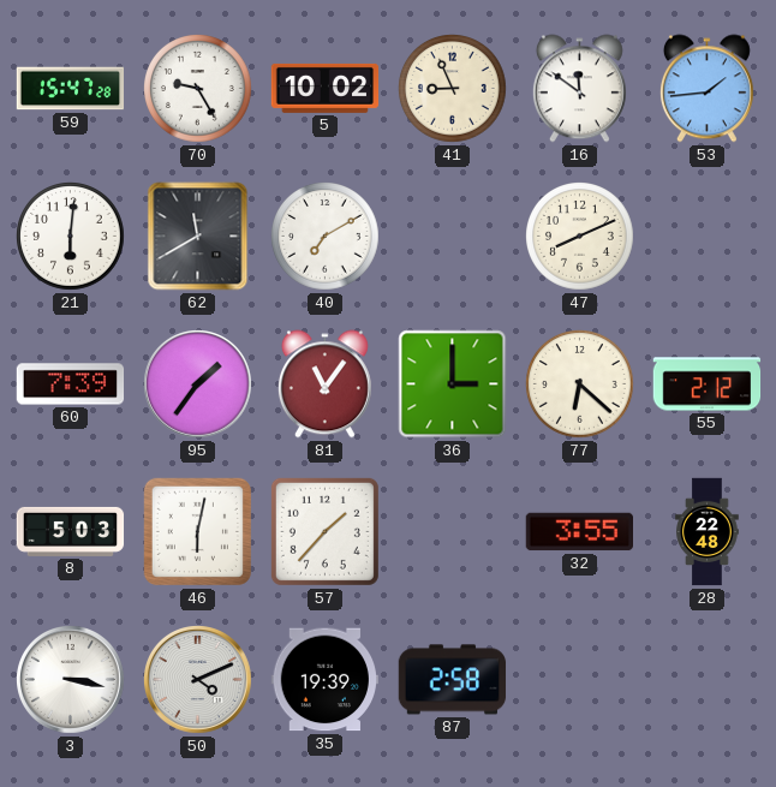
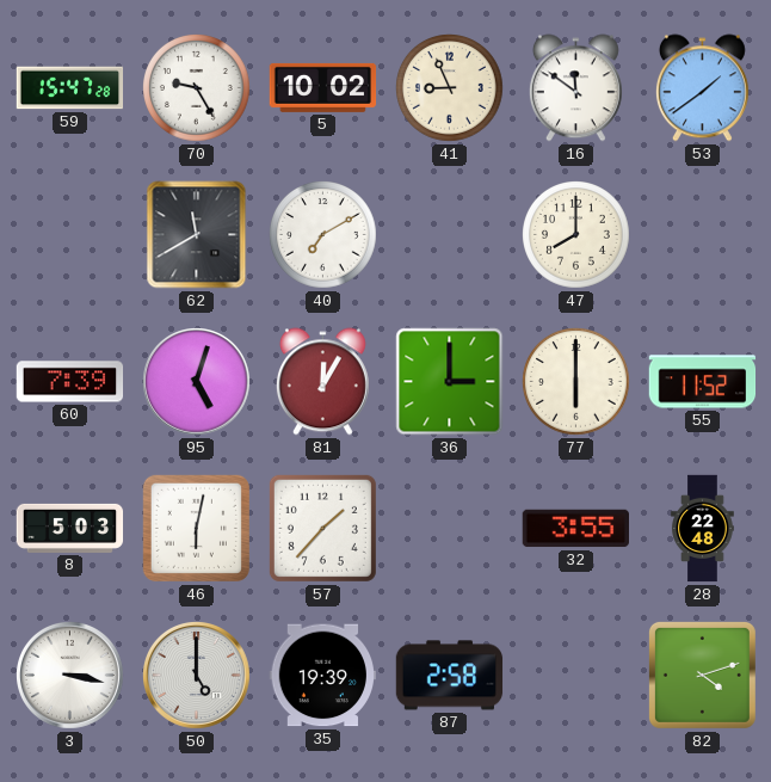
53: 1:44 -> 1:39
21: 6:01 -> none
47: 8:11 -> 8:00
95: 1:36 -> 5:03
81: 11:06 -> 12:05
77: 6:22 -> 6:00
55: 2:12 -> 11:52
50: 4:11 -> 5:00
82: none -> 4:12
